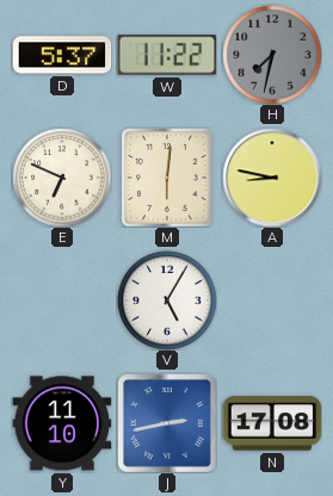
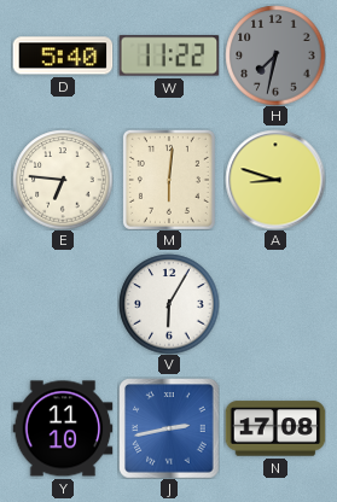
D: 5:37 -> 5:40
E: 6:49 -> 6:46
A: 8:47 -> 8:48
V: 5:05 -> 6:05
